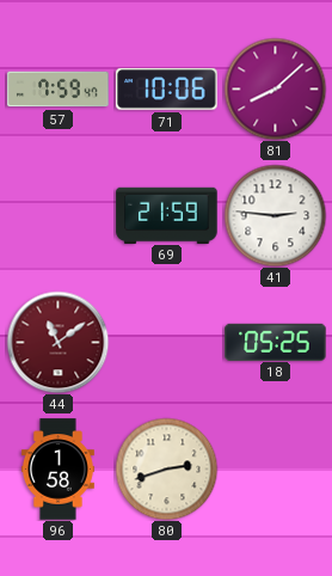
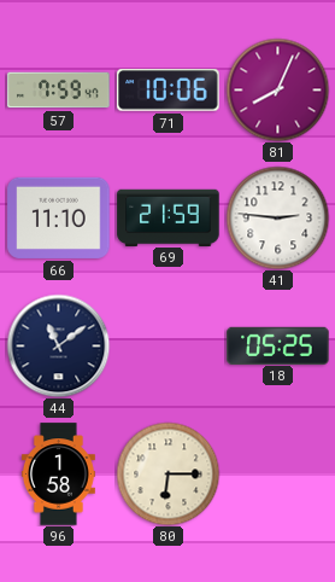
81: 8:08 -> 8:04
66: none -> 11:10
44 dial: burgundy -> navy
80: 2:42 -> 6:15
